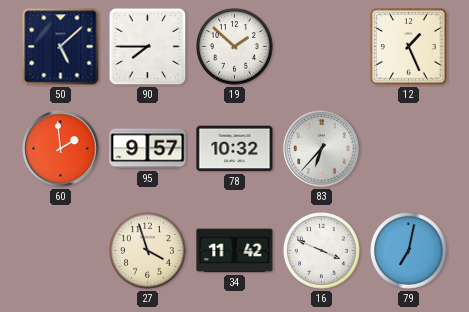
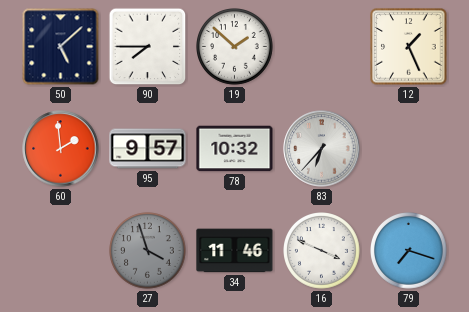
27 dial: cream -> grey
34: 11:42 -> 11:46
79: 7:02 -> 7:18
